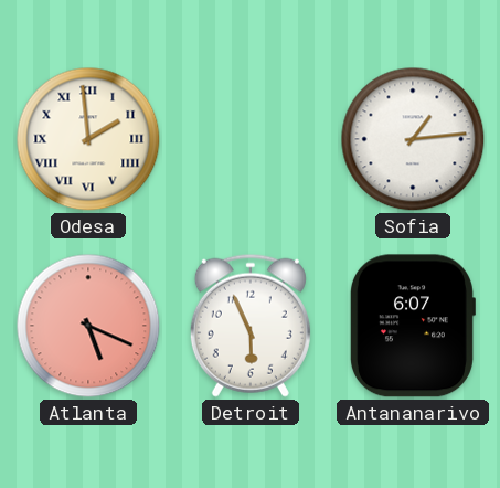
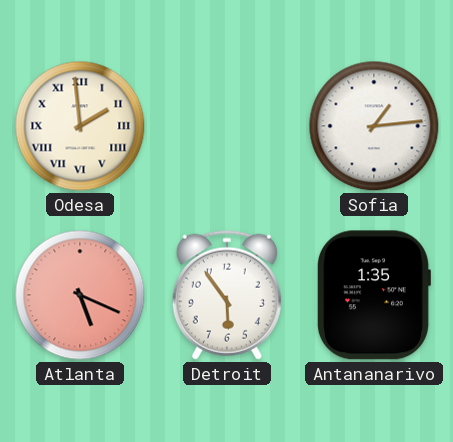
Detroit: 5:56 -> 5:54
Antananarivo: 6:07 -> 1:35
